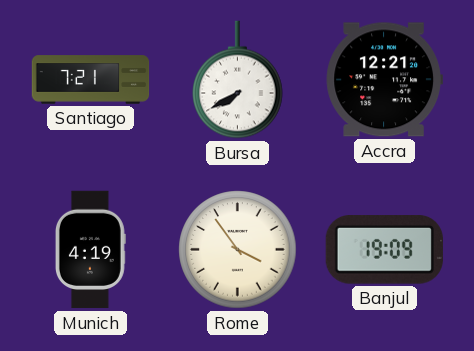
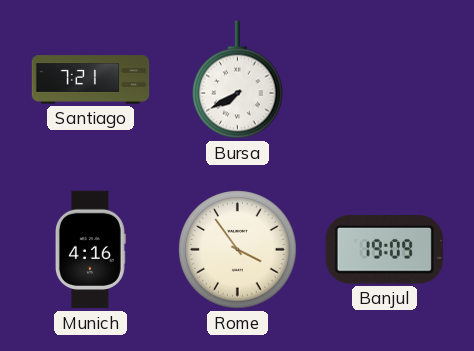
Accra: 12:21 -> none
Munich: 4:19 -> 4:16
